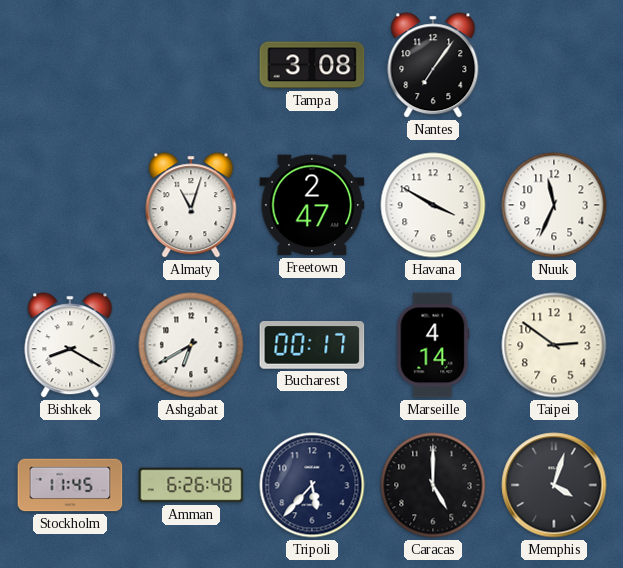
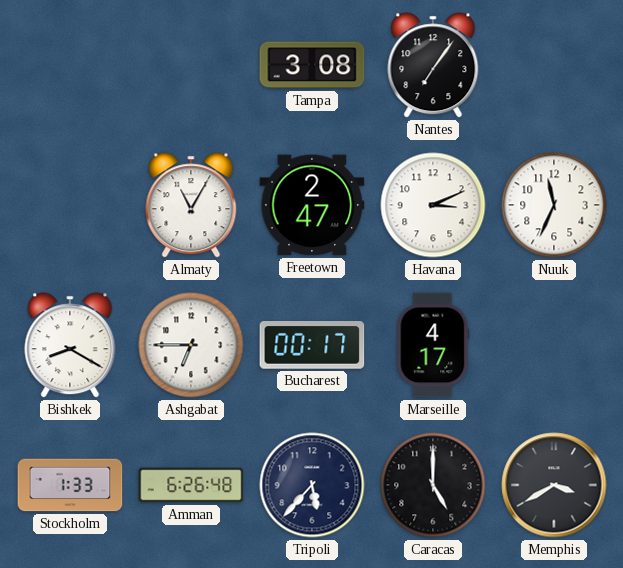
Almaty: 11:03 -> 11:05
Havana: 3:50 -> 3:11
Ashgabat: 6:40 -> 6:45
Marseille: 4:14 -> 4:17
Taipei: 2:51 -> none
Stockholm: 11:45 -> 1:33
Memphis: 4:03 -> 3:40
